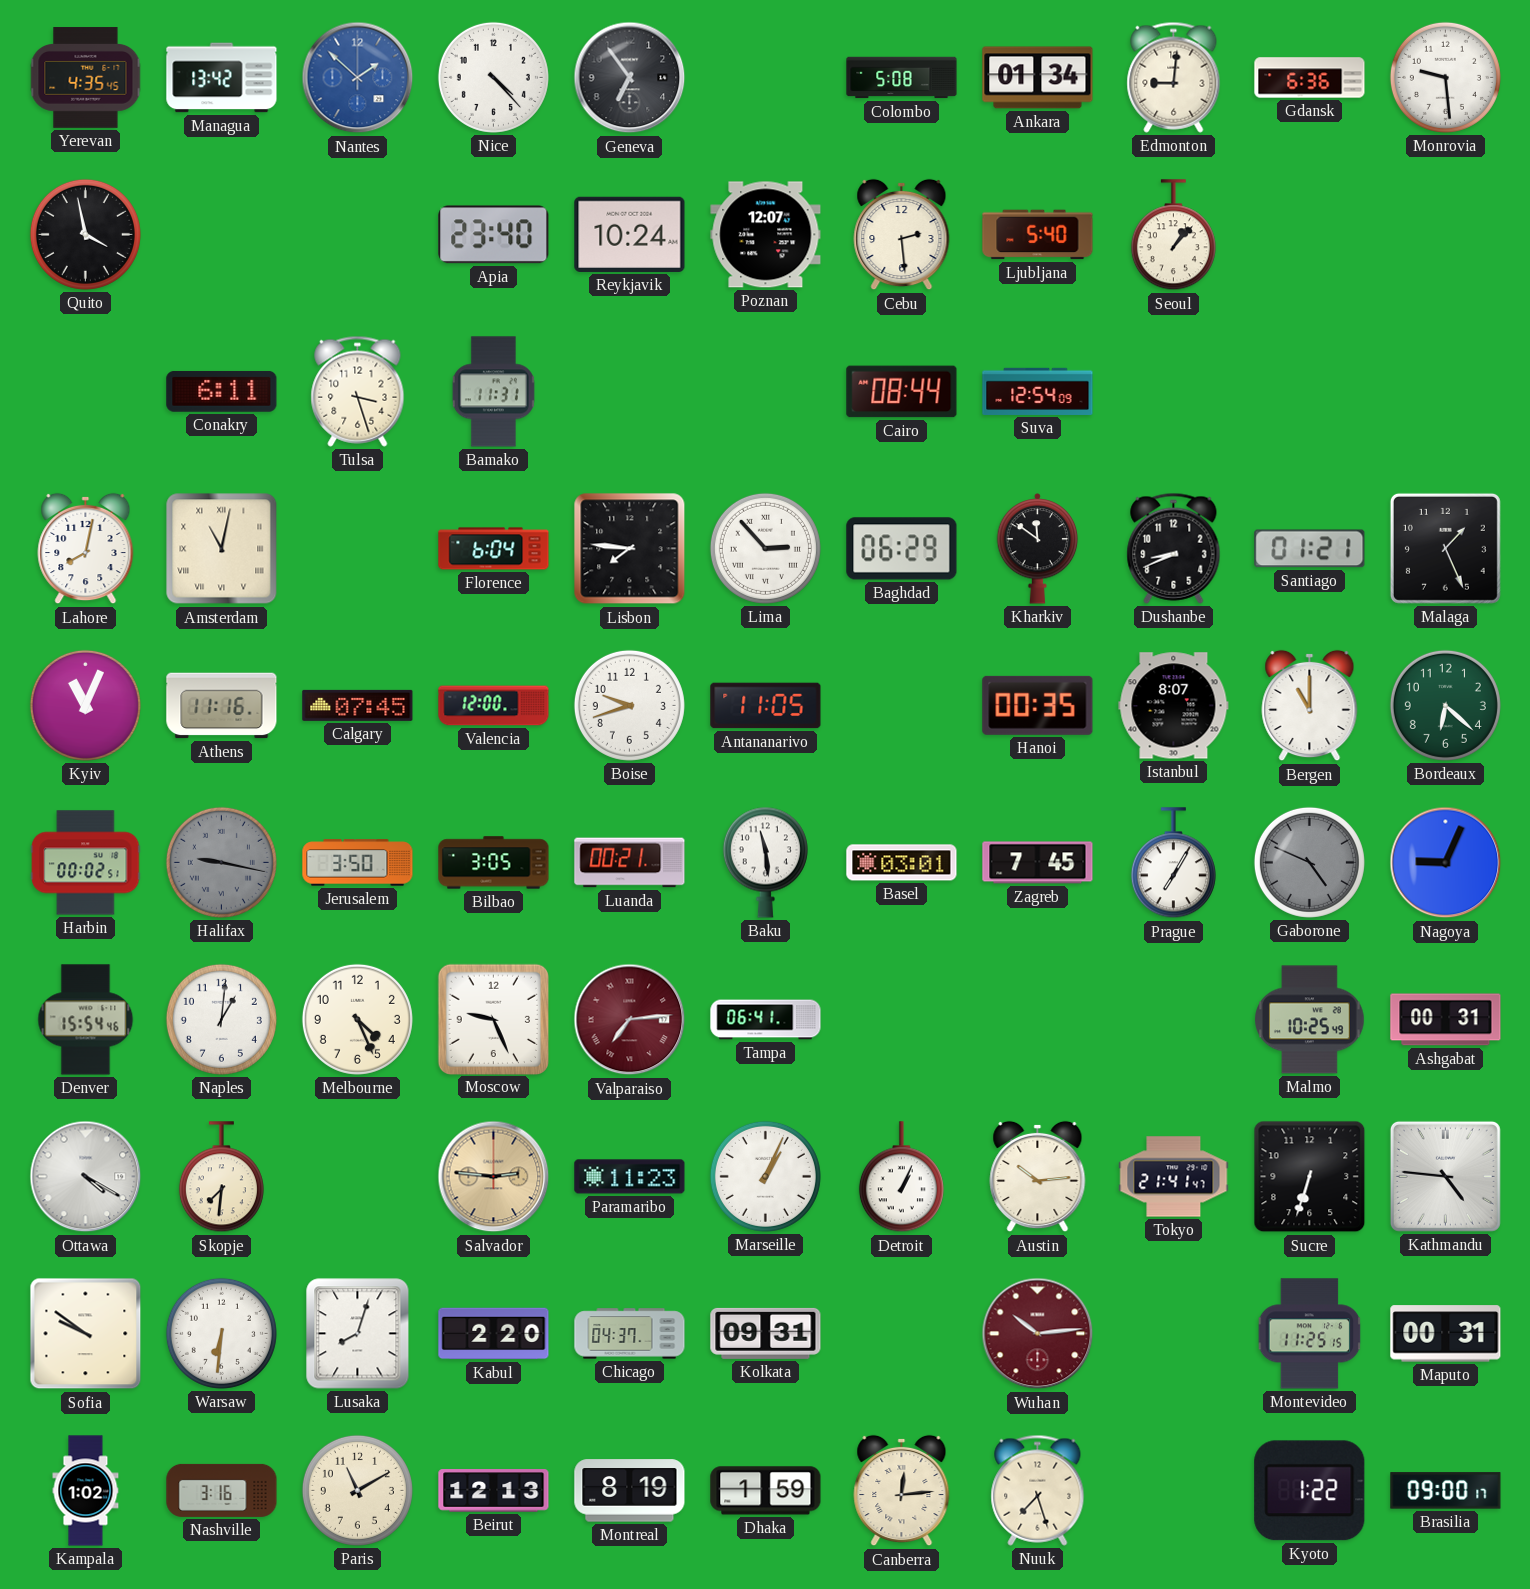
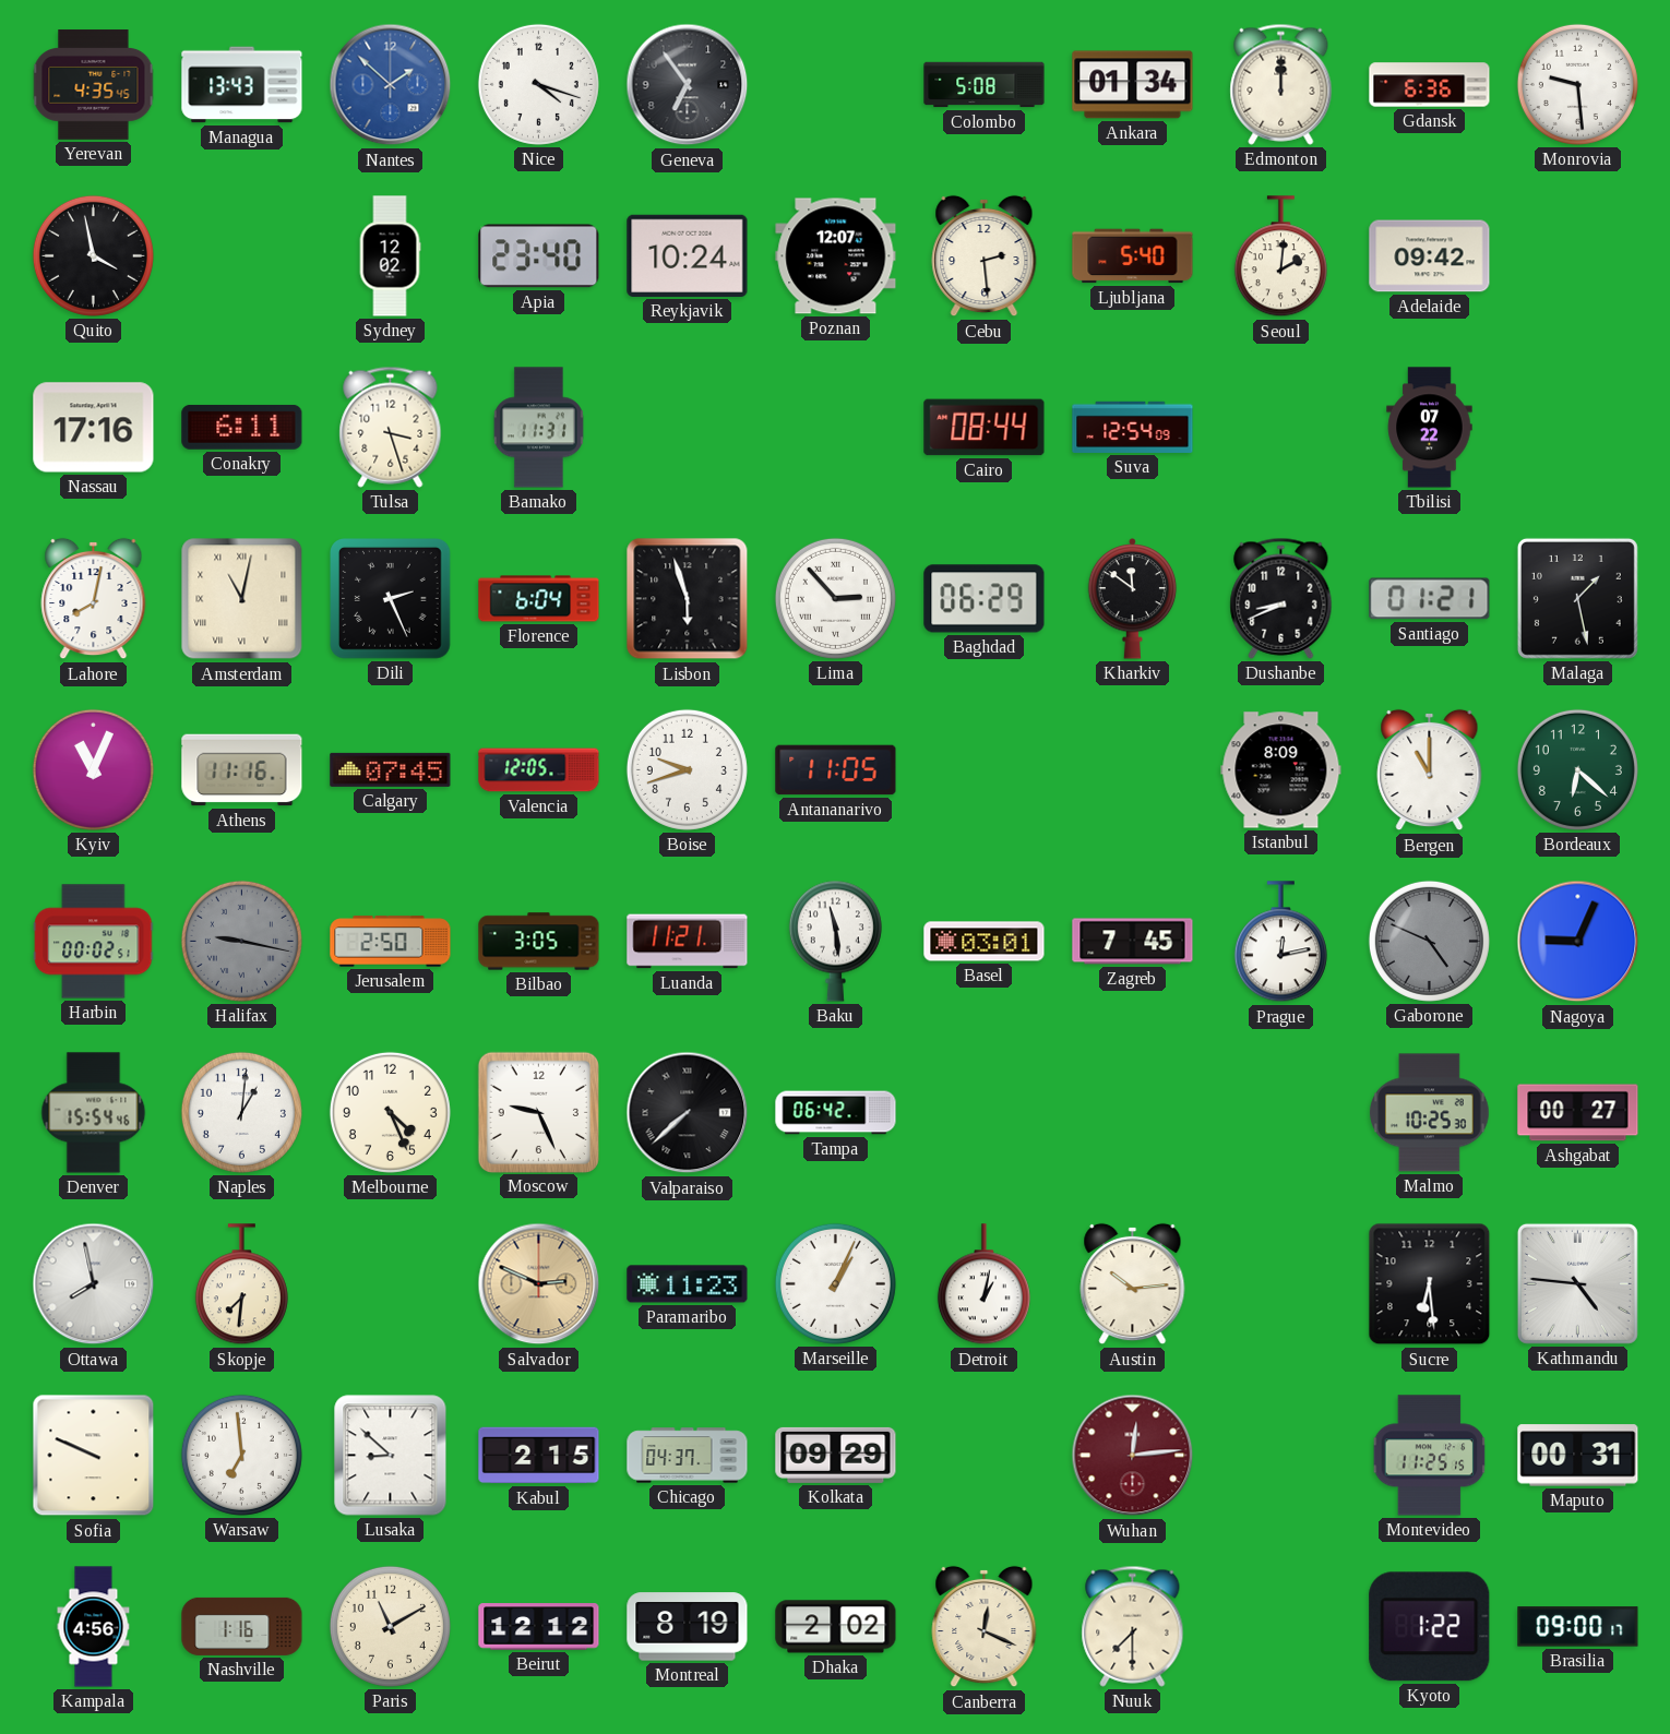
Managua: 13:42 -> 13:43
Nice: 4:23 -> 4:18
Edmonton: 9:01 -> 12:00
Sydney: none -> 12:02
Seoul: 1:07 -> 2:01
Adelaide: none -> 09:42
Nassau: none -> 17:16
Tbilisi: none -> 07:22
Dili: none -> 2:26
Lisbon: 7:46 -> 5:57
Malaga: 1:26 -> 1:28
Valencia: 12:00 -> 12:05
Hanoi: 00:35 -> none
Istanbul: 8:07 -> 8:09
Jerusalem: 3:50 -> 2:50
Luanda: 00:21 -> 11:21
Prague: 7:05 -> 12:13
Valparaiso: 7:14 -> 7:38
Valparaiso dial: burgundy -> black
Tampa: 06:41 -> 06:42
Malmo: 10:25:49 -> 10:25:30
Ashgabat: 00:31 -> 00:27
Ottawa: 4:20 -> 7:58
Salvador: 2:46 -> 2:49
Detroit: 1:04 -> 1:02
Tokyo: 21:41 -> none
Sucre: 6:33 -> 6:29
Sofia: 9:51 -> 9:49
Warsaw: 6:31 -> 6:59
Lusaka: 8:03 -> 8:52
Kabul: 2:20 -> 2:15
Kolkata: 09:31 -> 09:29
Wuhan: 10:14 -> 12:14
Kampala: 1:02 -> 4:56
Nashville: 3:16 -> 1:16
Beirut: 12:13 -> 12:12
Dhaka: 1:59 -> 2:02
Canberra: 12:14 -> 12:19
Nuuk: 7:27 -> 7:30
